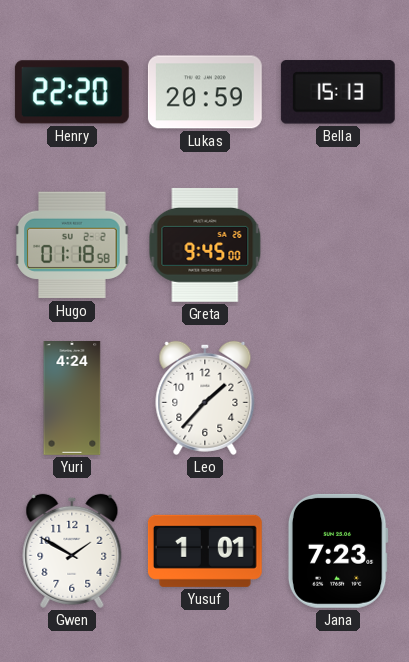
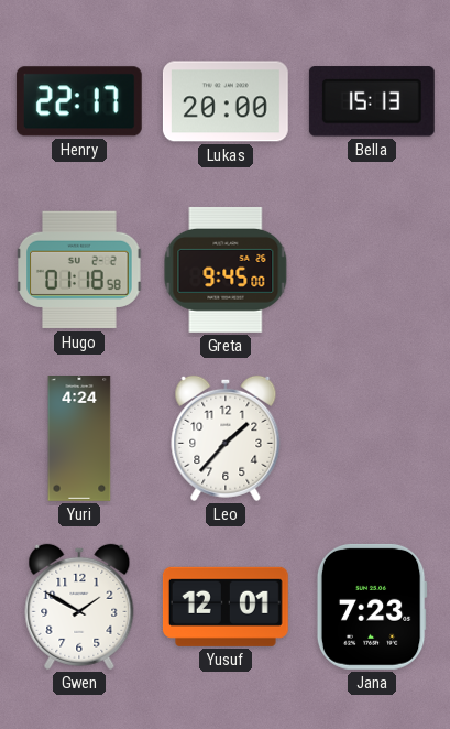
Henry: 22:20 -> 22:17
Lukas: 20:59 -> 20:00
Yusuf: 1:01 -> 12:01
